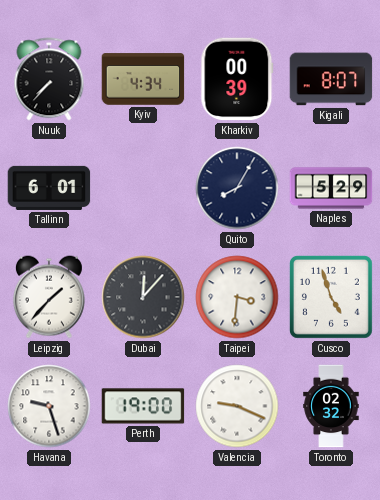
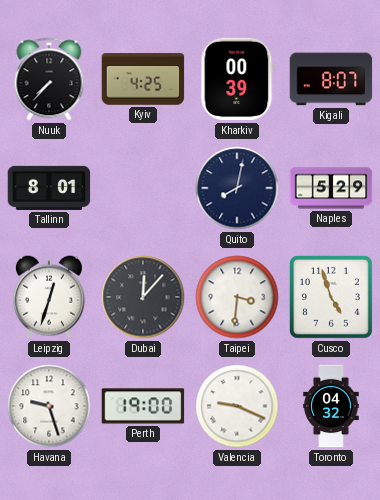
Kyiv: 4:34 -> 4:25
Tallinn: 6:01 -> 8:01
Quito: 8:05 -> 8:02
Leipzig: 1:37 -> 12:33
Toronto: 02:32 -> 04:32
